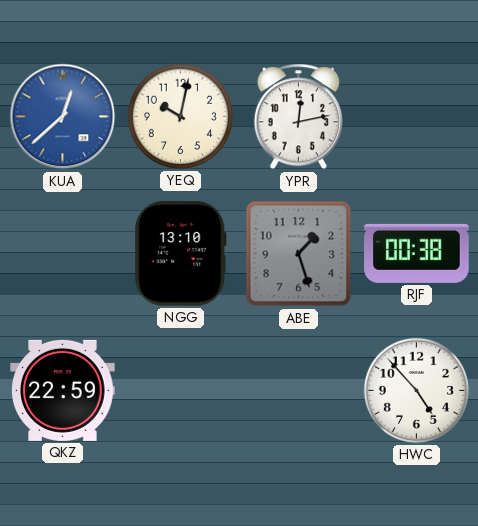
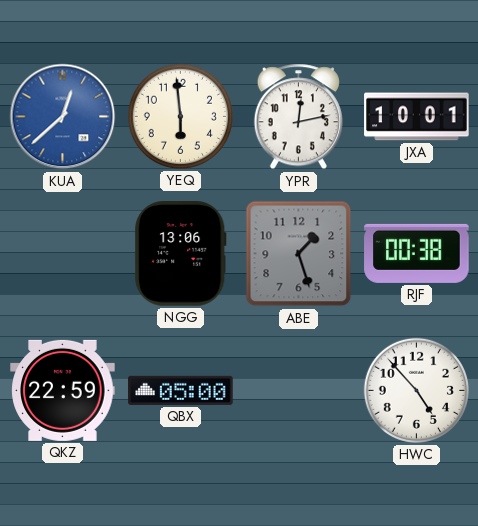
YEQ: 10:02 -> 5:59
JXA: none -> 10:01
NGG: 13:10 -> 13:06
QBX: none -> 05:00
